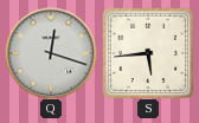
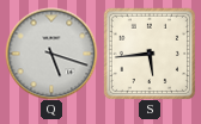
Q: 12:18 -> 5:18
